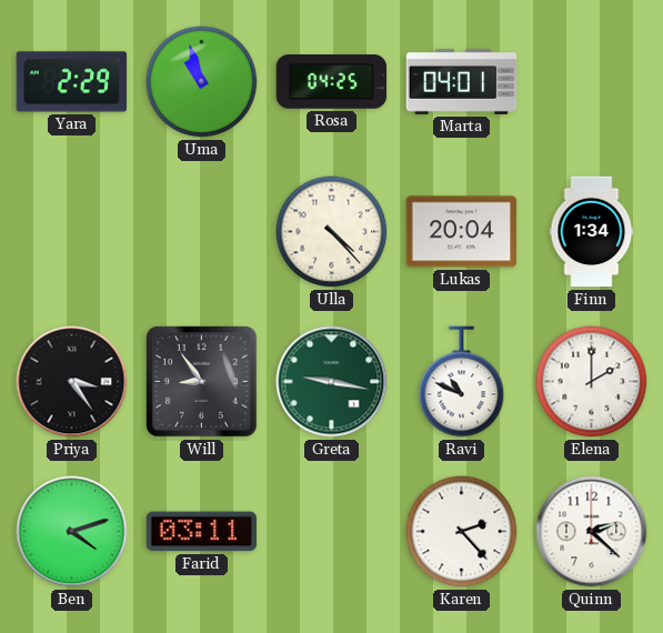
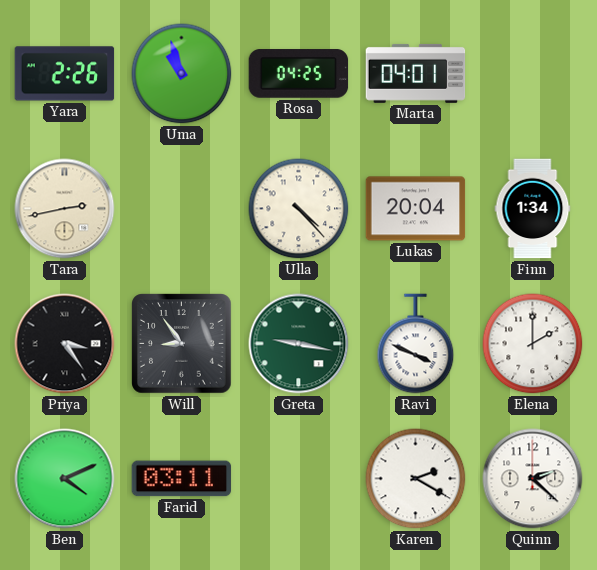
Yara: 2:29 -> 2:26
Tara: none -> 2:43
Ravi: 10:49 -> 3:49
Ben: 4:12 -> 4:11
Karen: 2:23 -> 2:20
